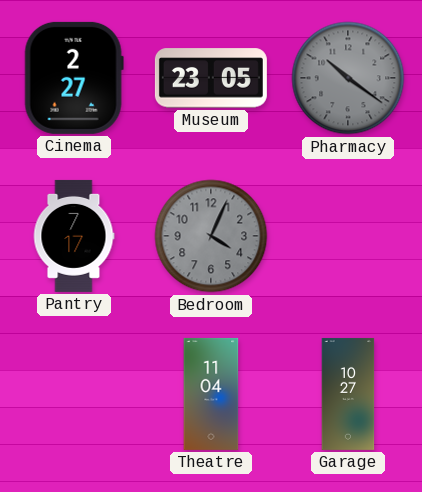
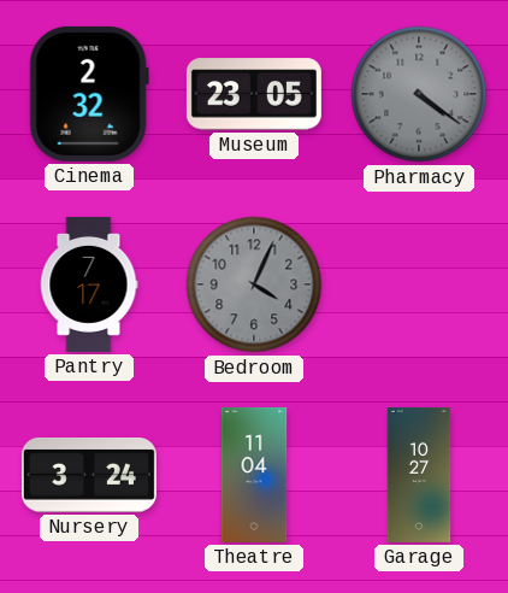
Cinema: 2:27 -> 2:32
Pharmacy: 10:21 -> 4:21
Nursery: none -> 3:24
